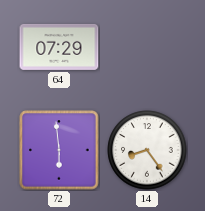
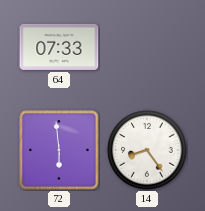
64: 07:29 -> 07:33
